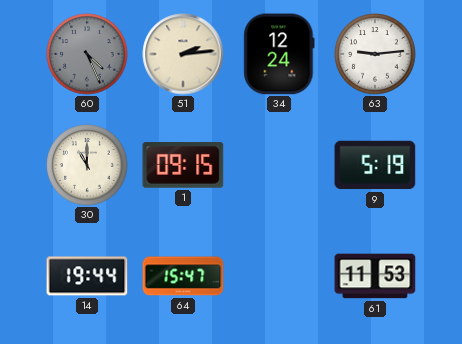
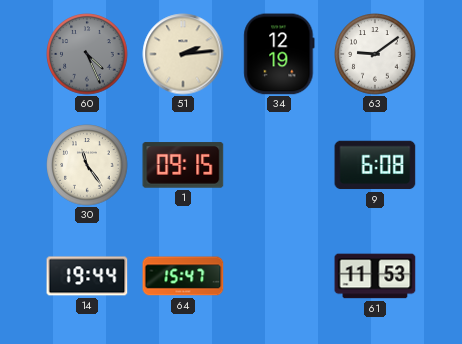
34: 12:24 -> 12:19
63: 9:14 -> 9:09
30: 11:00 -> 11:24
9: 5:19 -> 6:08
